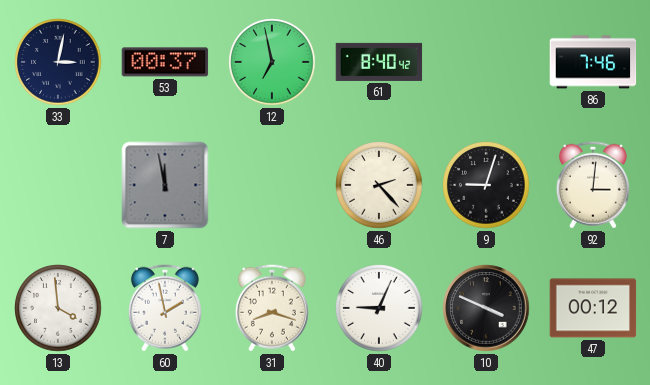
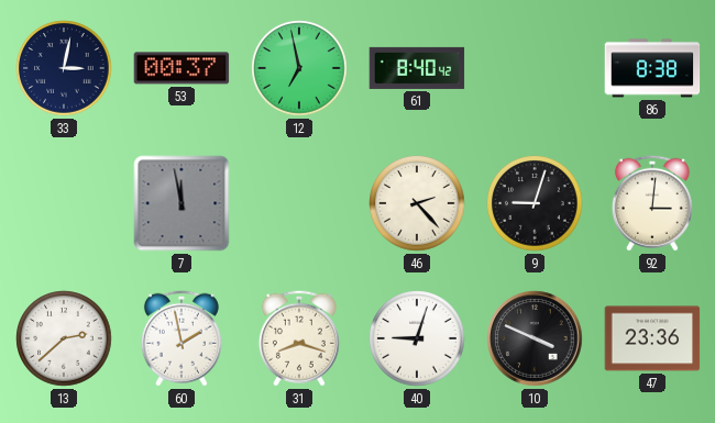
86: 7:46 -> 8:38
13: 3:59 -> 2:38
40: 9:04 -> 9:03
47: 00:12 -> 23:36
